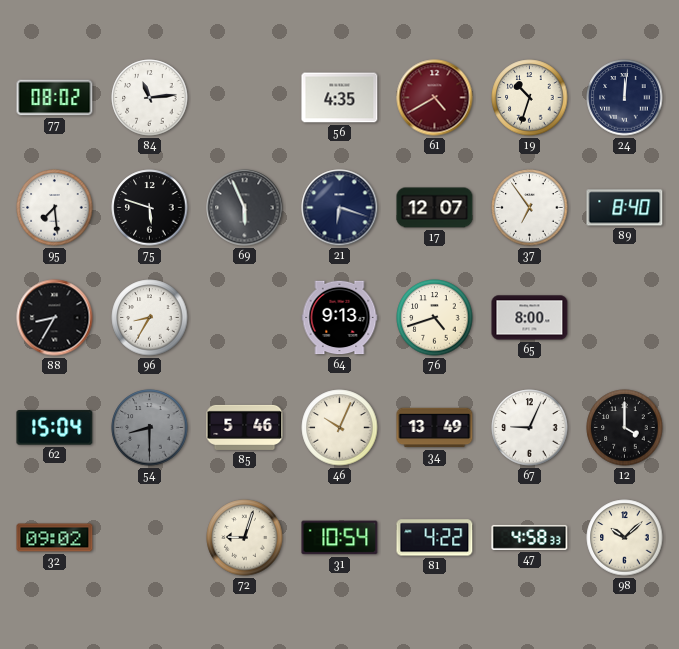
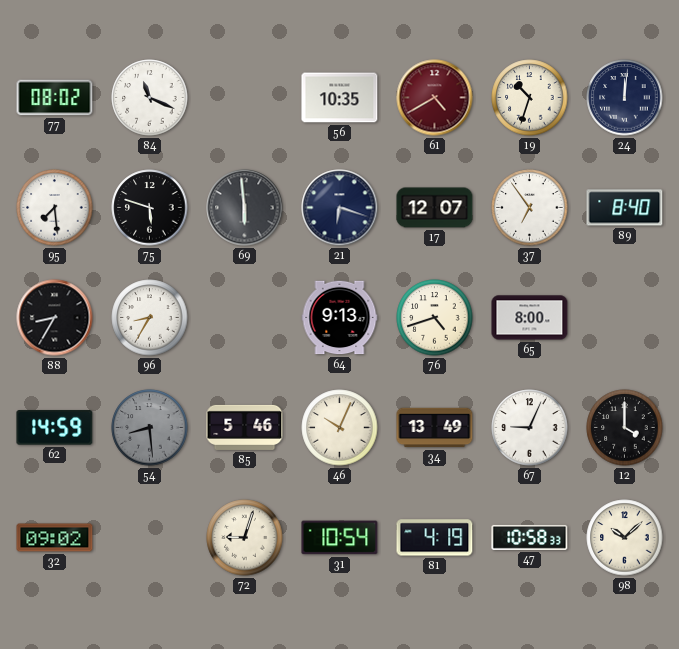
84: 11:14 -> 11:19
56: 4:35 -> 10:35
69: 5:56 -> 5:59
62: 15:04 -> 14:59
54: 8:30 -> 8:29
81: 4:22 -> 4:19
47: 4:58 -> 10:58
